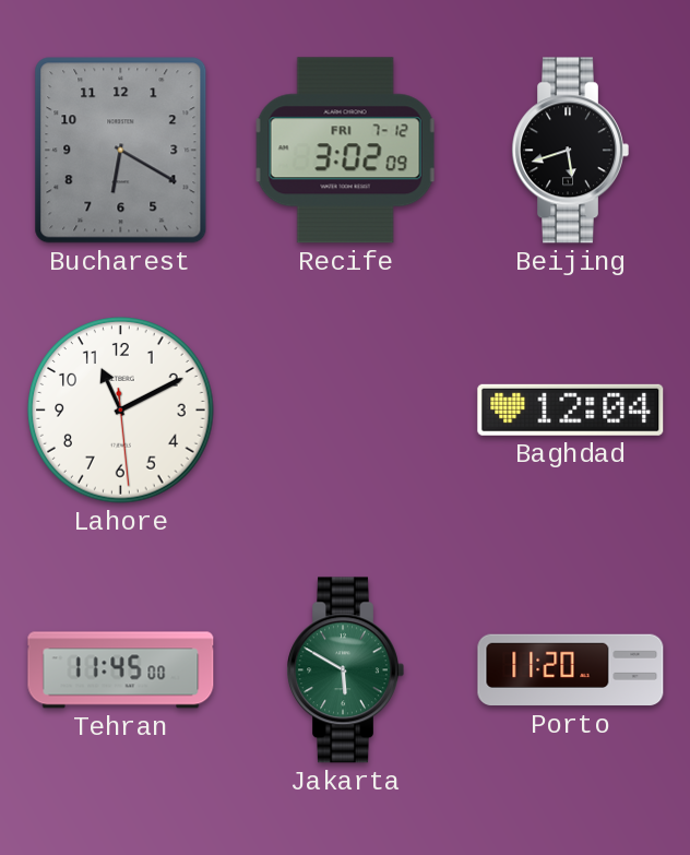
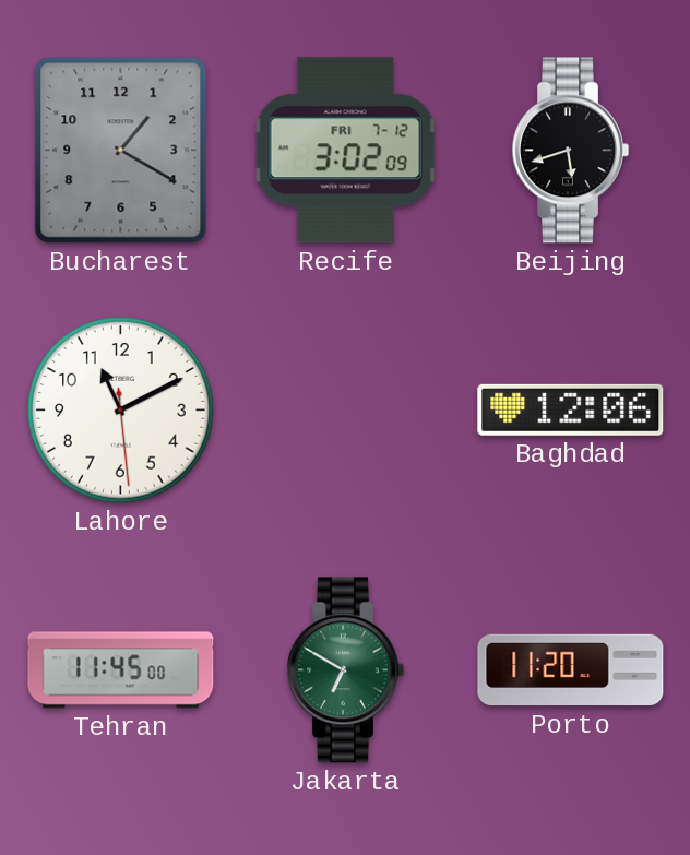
Bucharest: 6:20 -> 1:20
Baghdad: 12:04 -> 12:06
Jakarta: 5:50 -> 6:50
